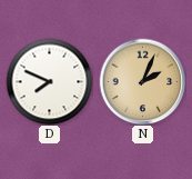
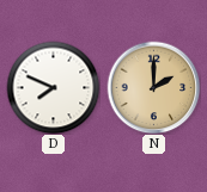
N: 2:04 -> 2:00
